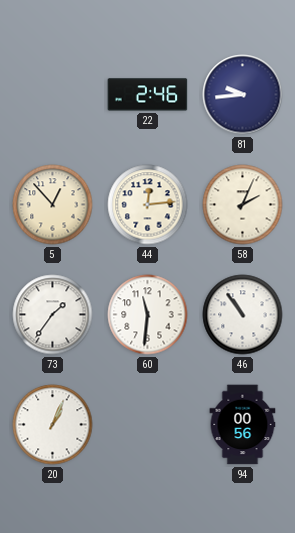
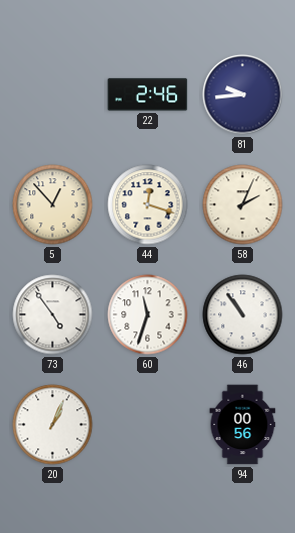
44: 12:14 -> 12:18
73: 1:36 -> 4:54
60: 11:31 -> 11:33
